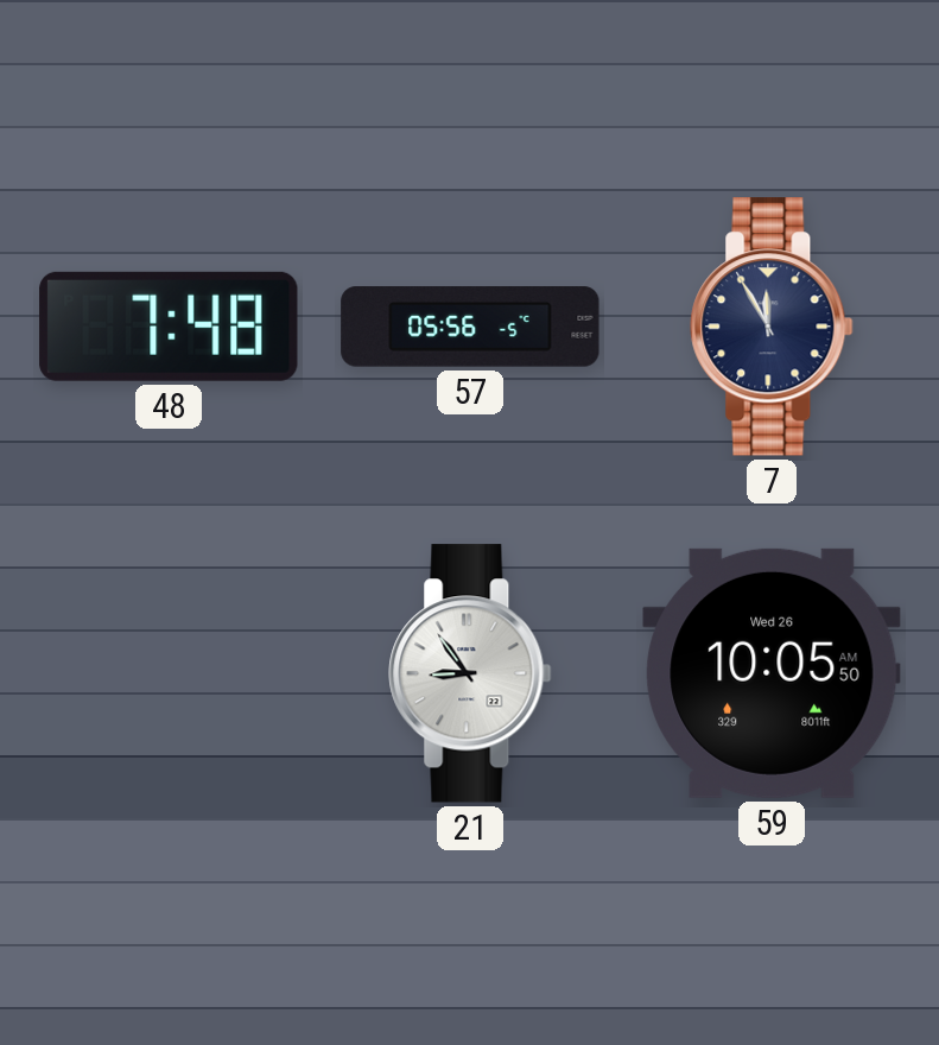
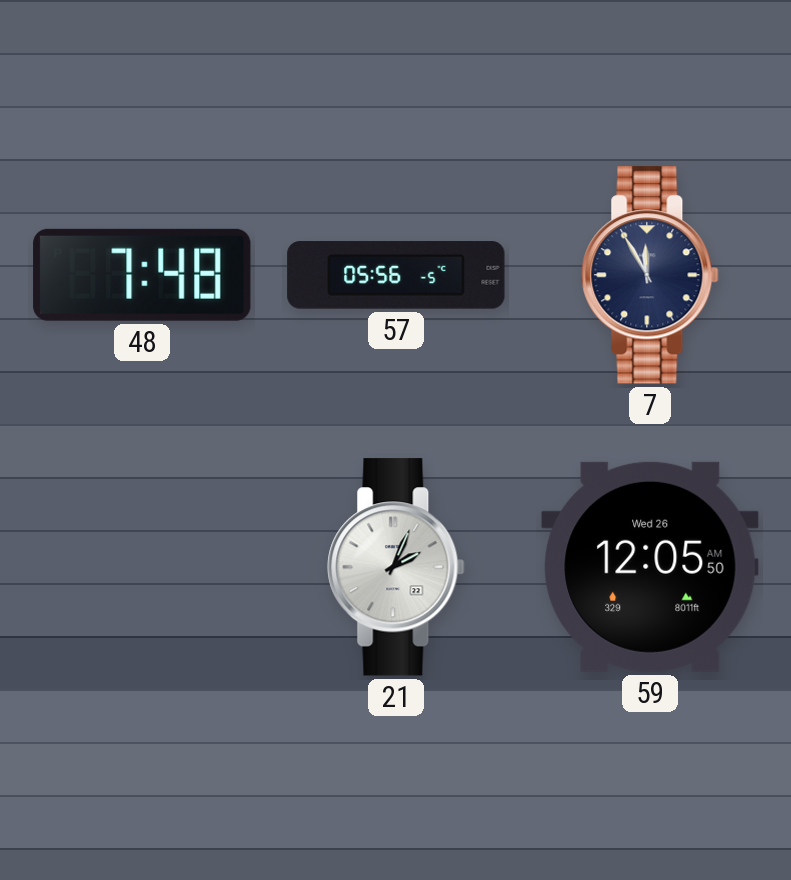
21: 8:54 -> 2:04
59: 10:05 -> 12:05
